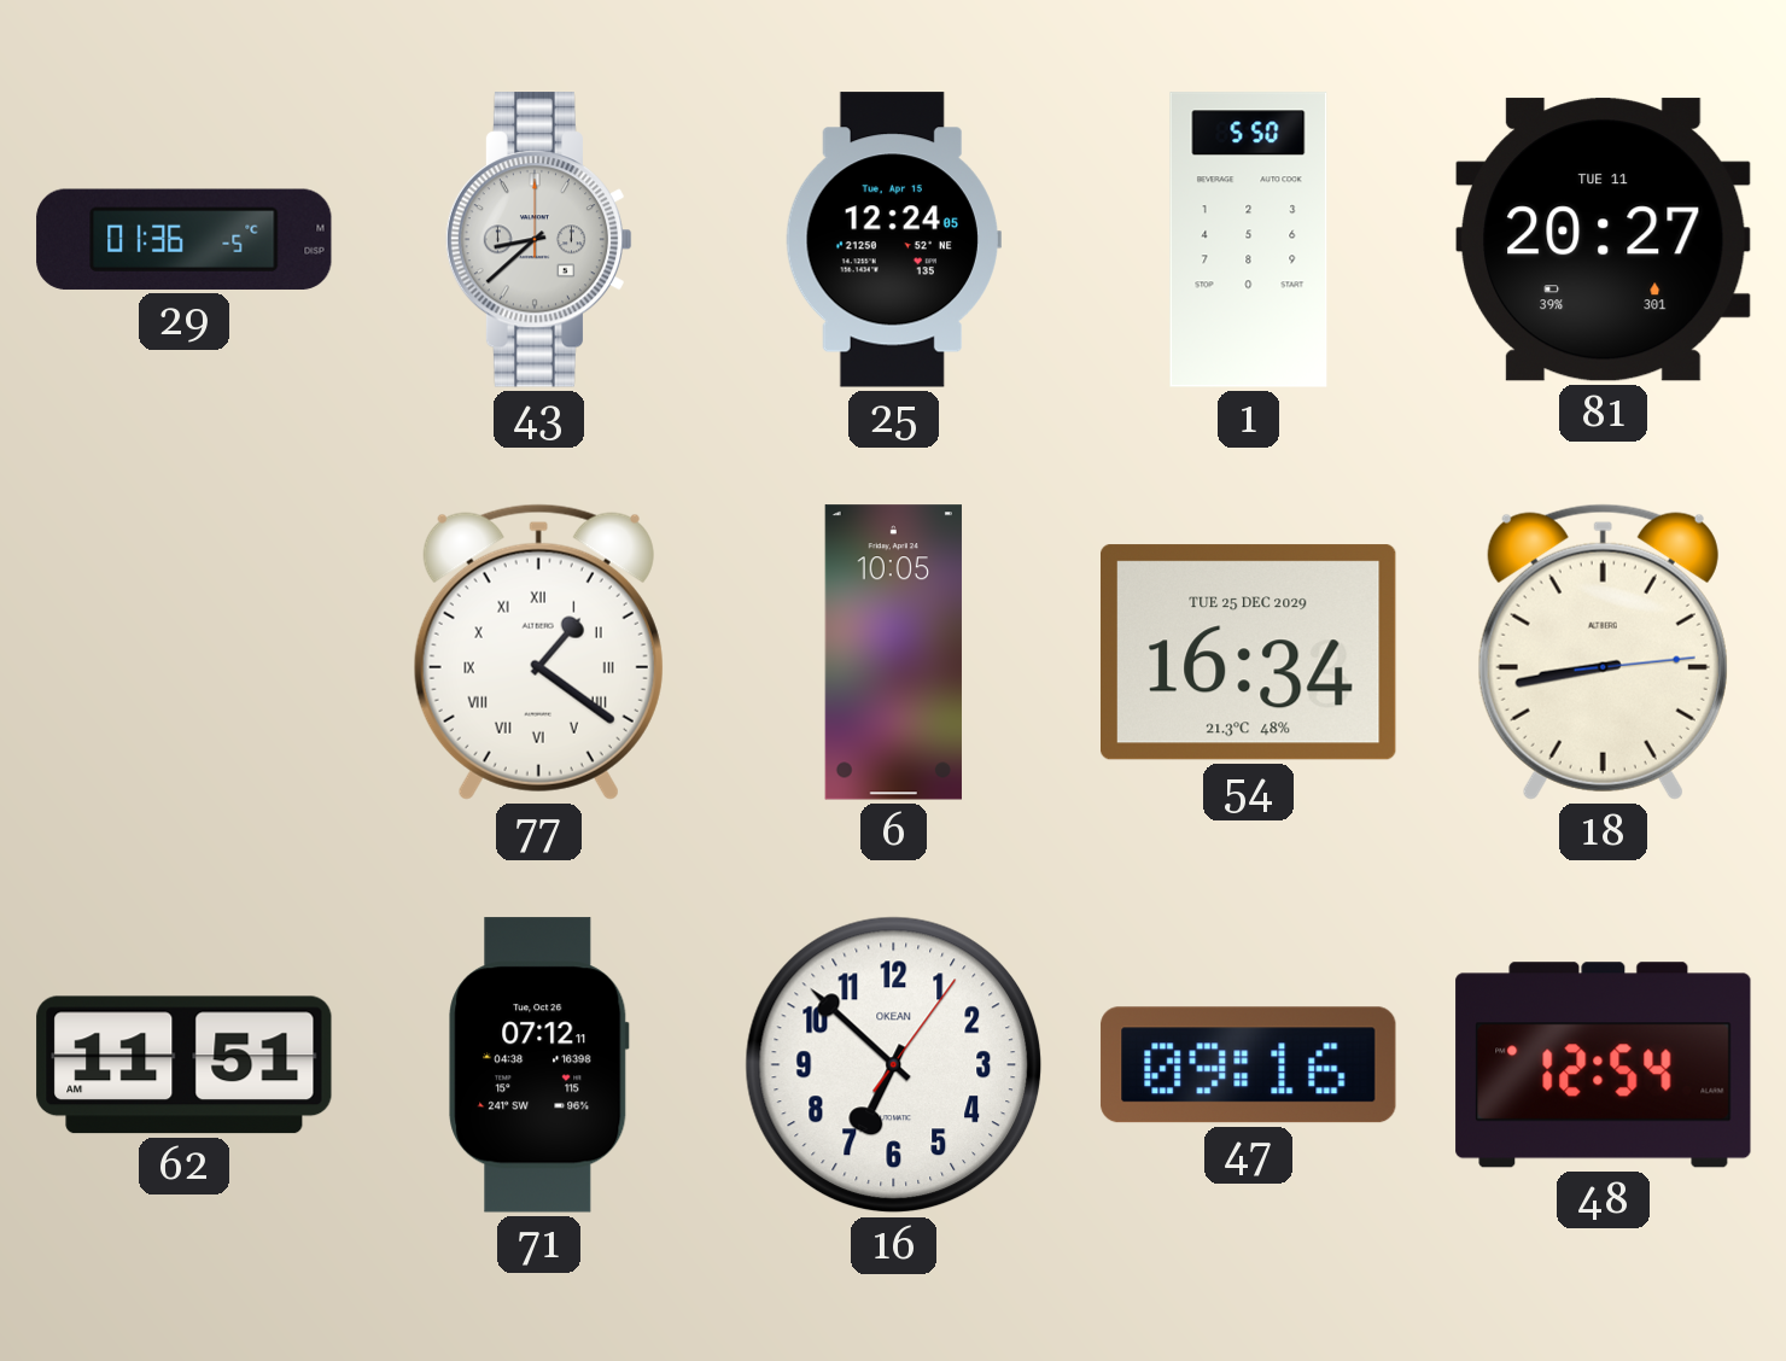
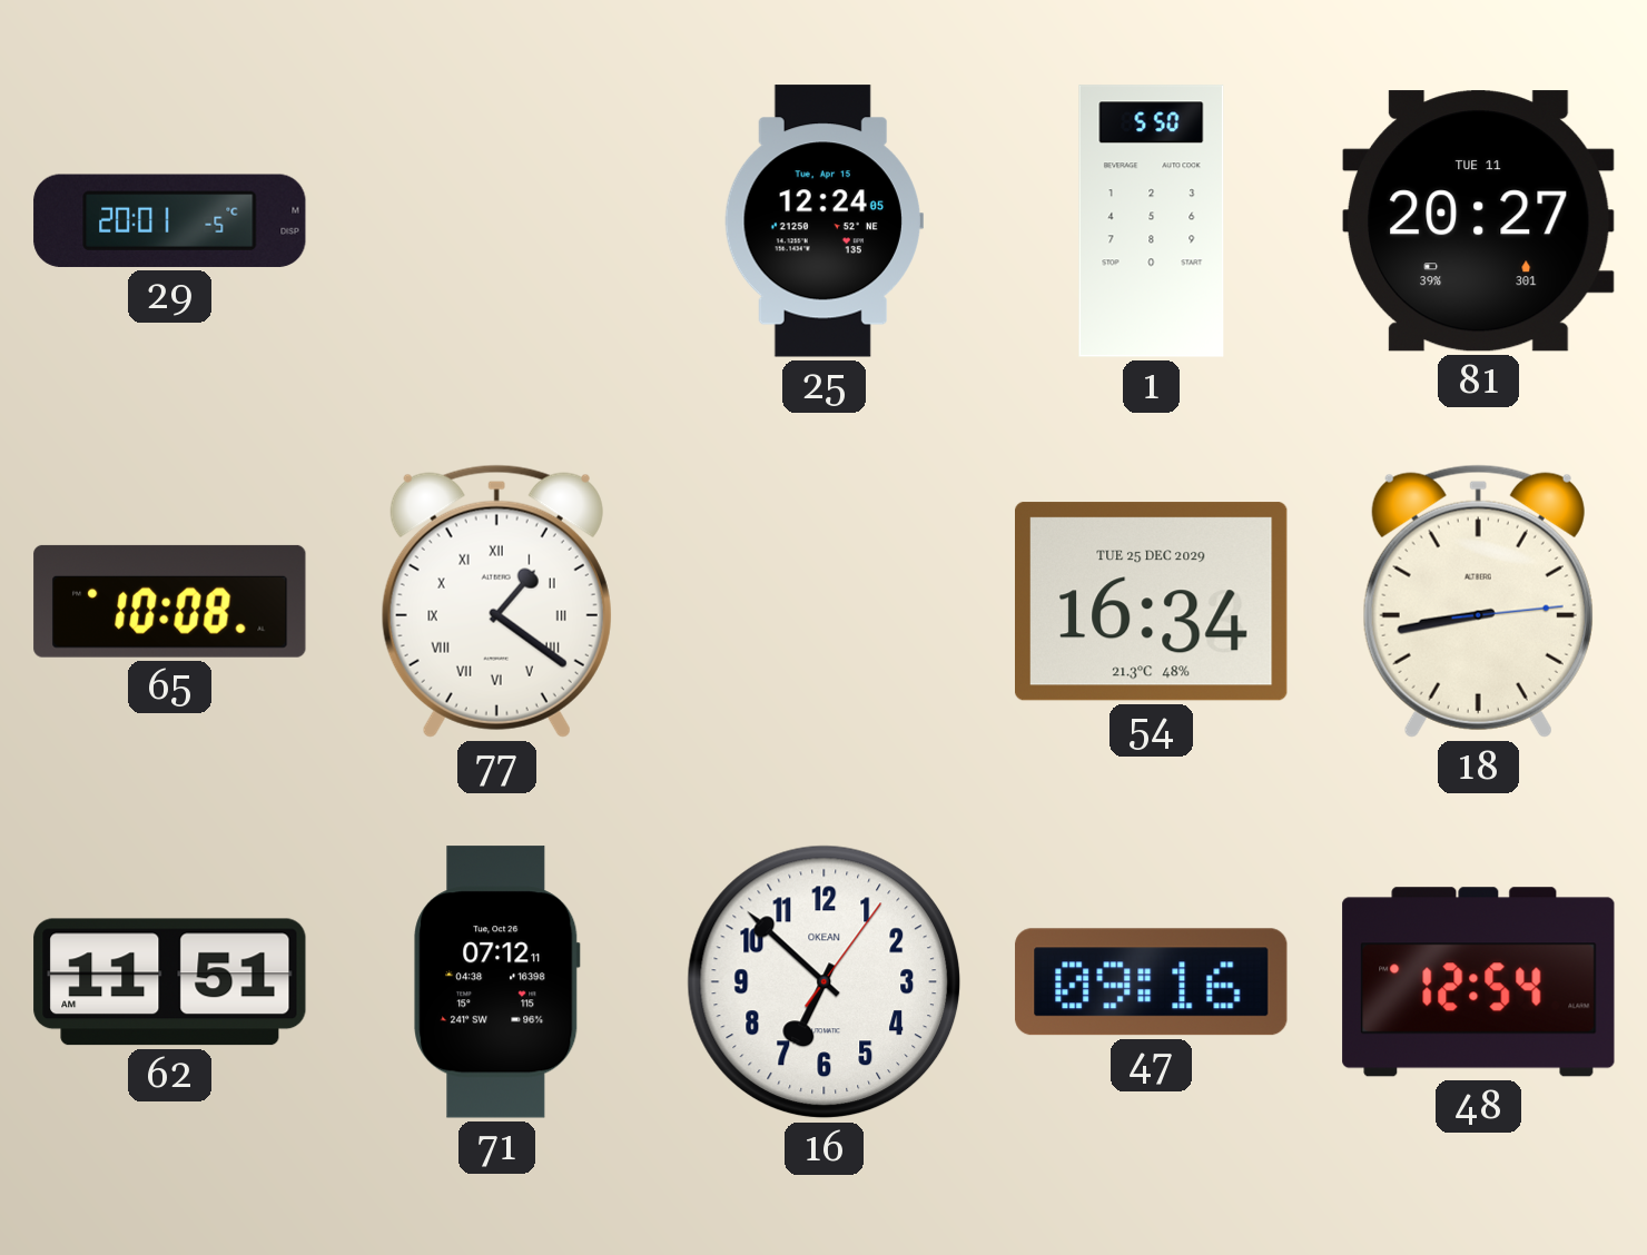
29: 01:36 -> 20:01
43: 8:38 -> none
65: none -> 10:08
6: 10:05 -> none
